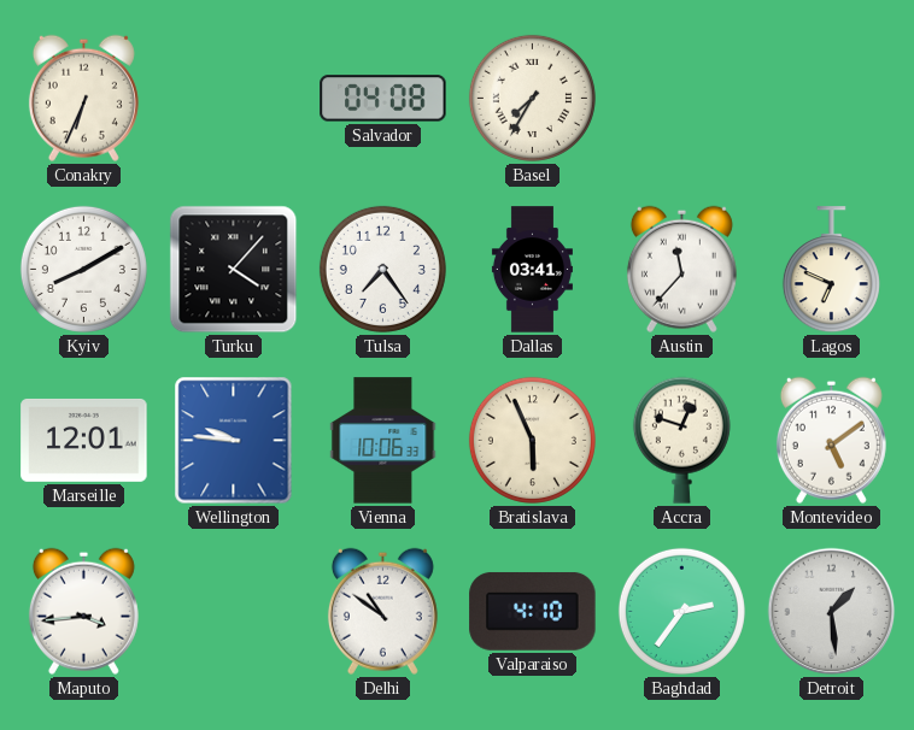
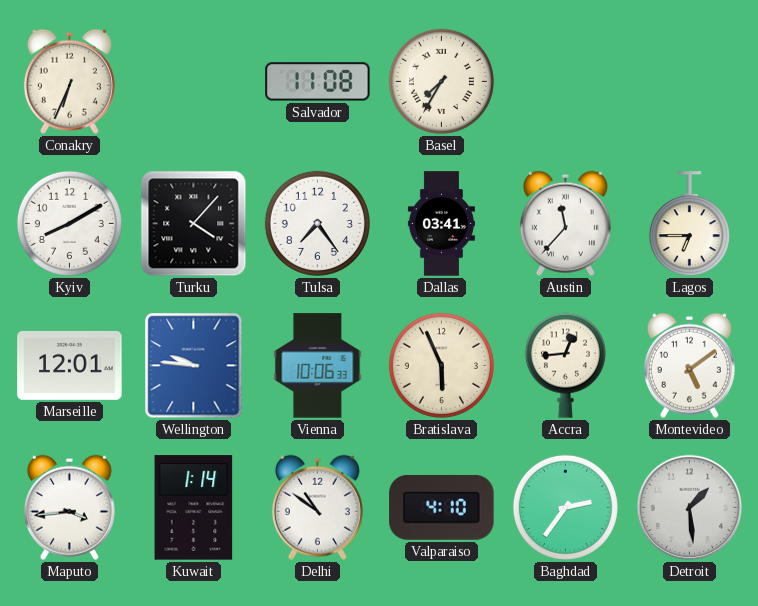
Salvador: 04:08 -> 11:08
Lagos: 6:49 -> 6:45
Accra: 12:48 -> 12:44
Kuwait: none -> 1:14
